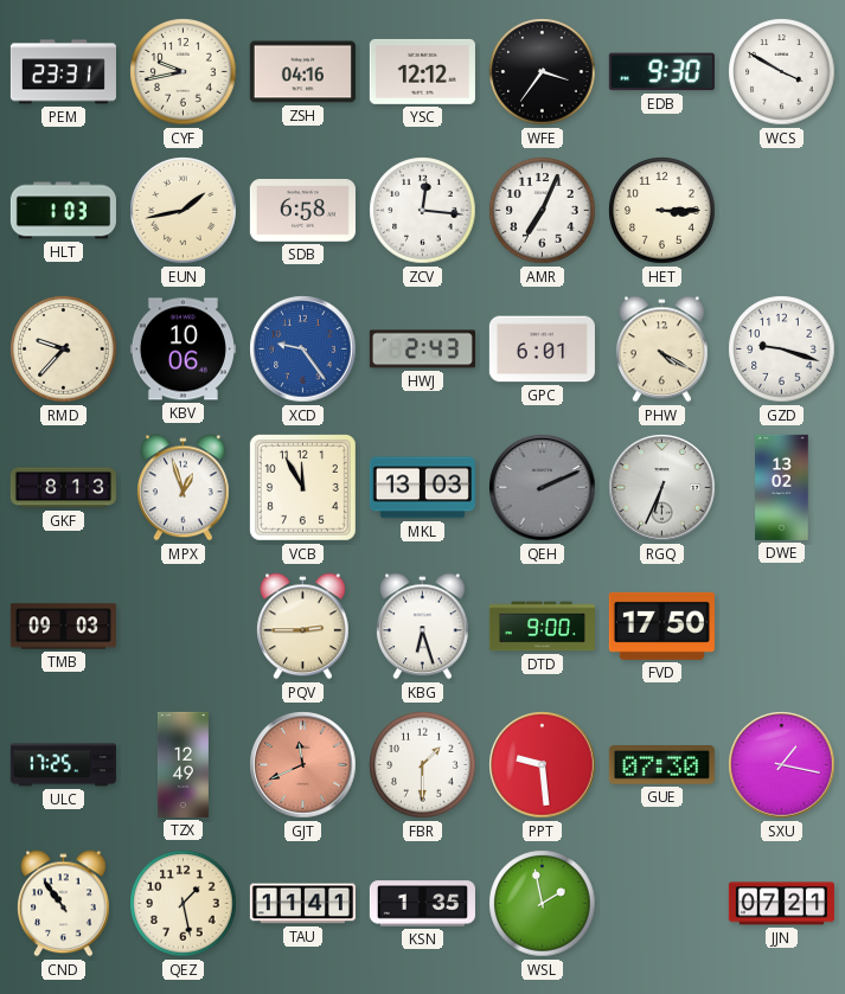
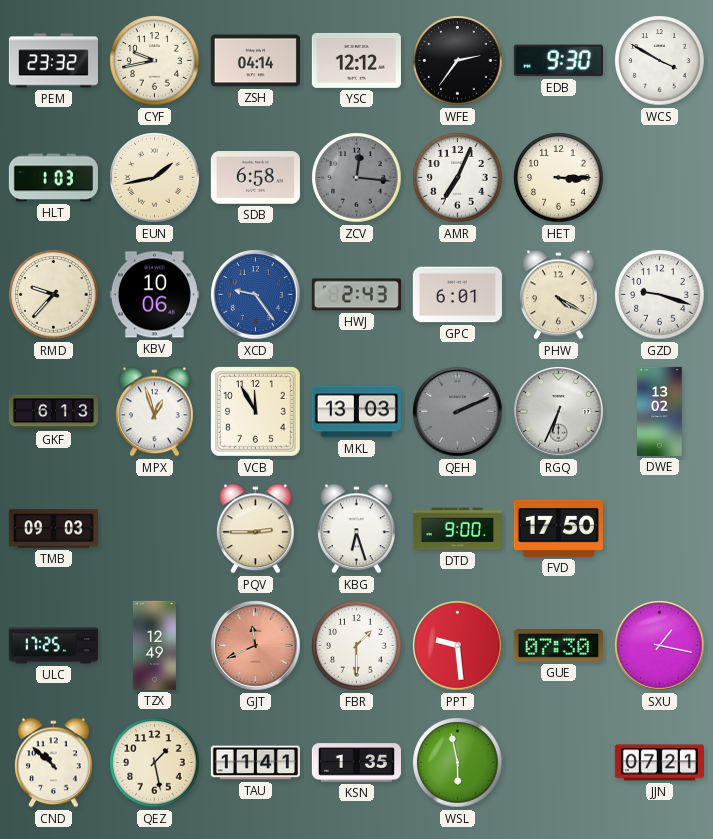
PEM: 23:31 -> 23:32
ZSH: 04:16 -> 04:14
WFE: 3:36 -> 2:36
ZCV dial: white -> grey
GKF: 8:13 -> 6:13
CND: 10:54 -> 10:52
WSL: 1:58 -> 5:58
